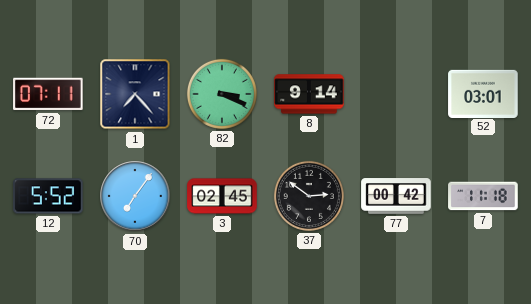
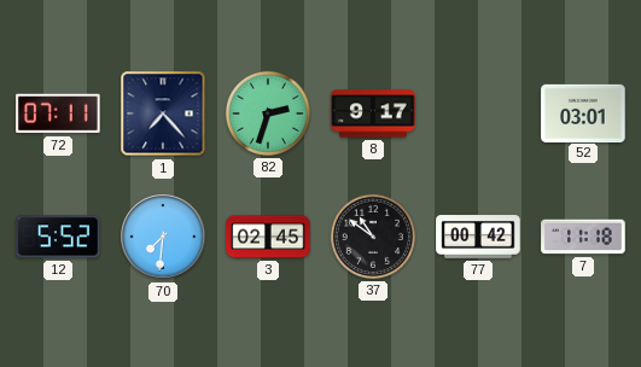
82: 3:19 -> 2:33
8: 9:14 -> 9:17
70: 7:06 -> 7:31
37: 2:51 -> 10:51
